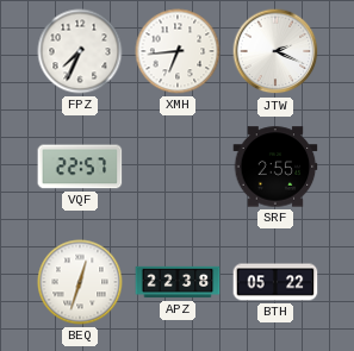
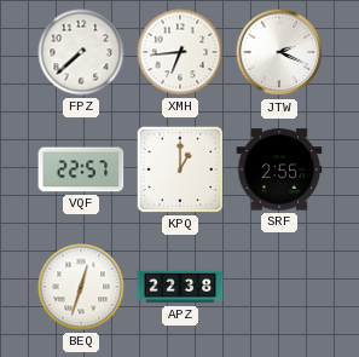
FPZ: 7:34 -> 7:38
KPQ: none -> 1:00
BTH: 05:22 -> none
